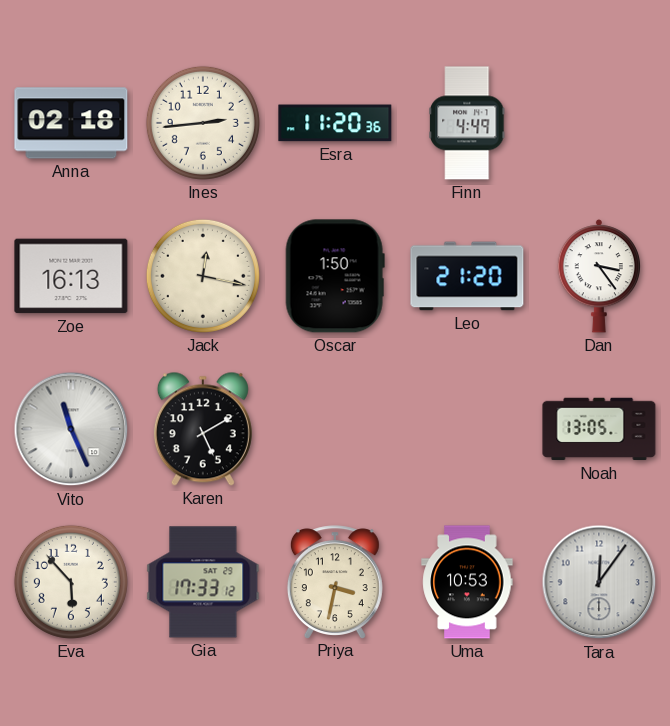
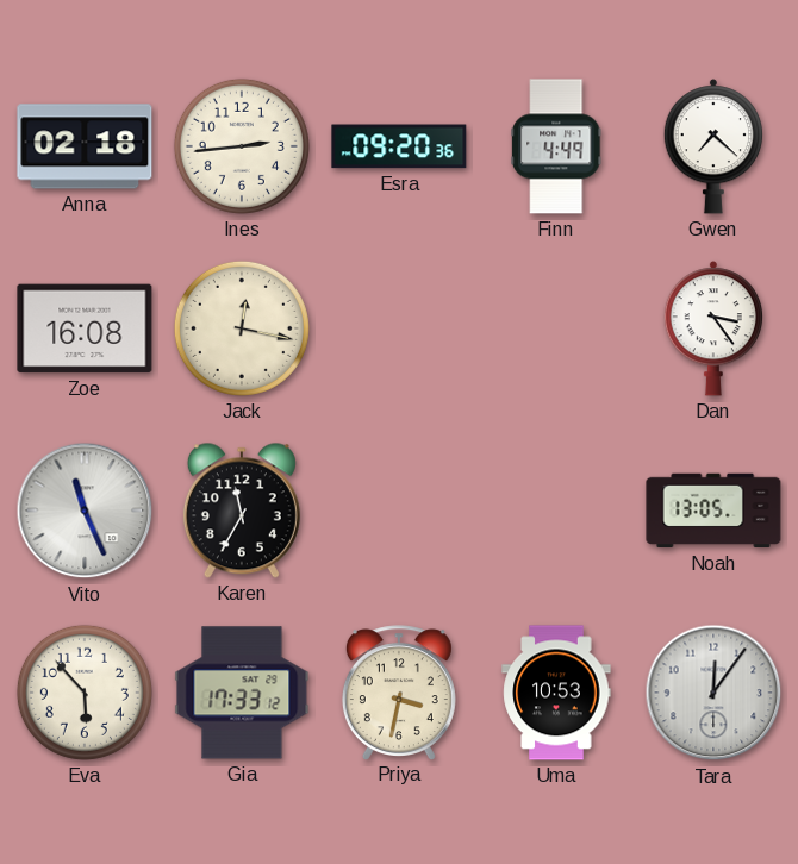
Esra: 11:20 -> 09:20
Gwen: none -> 7:22
Zoe: 16:13 -> 16:08
Oscar: 1:50 -> none
Leo: 21:20 -> none
Karen: 5:10 -> 11:35
